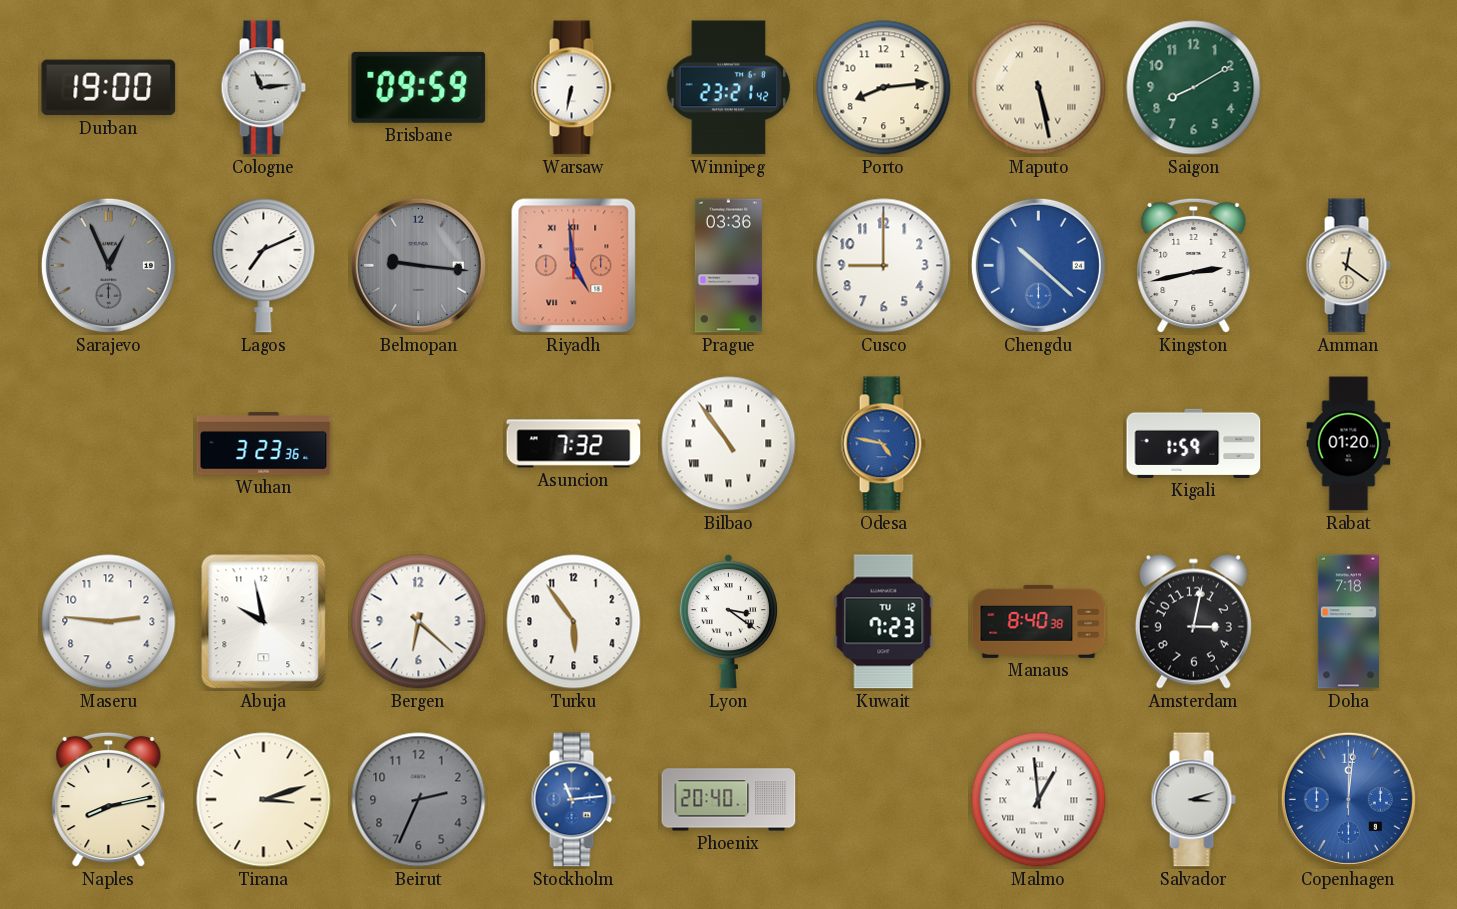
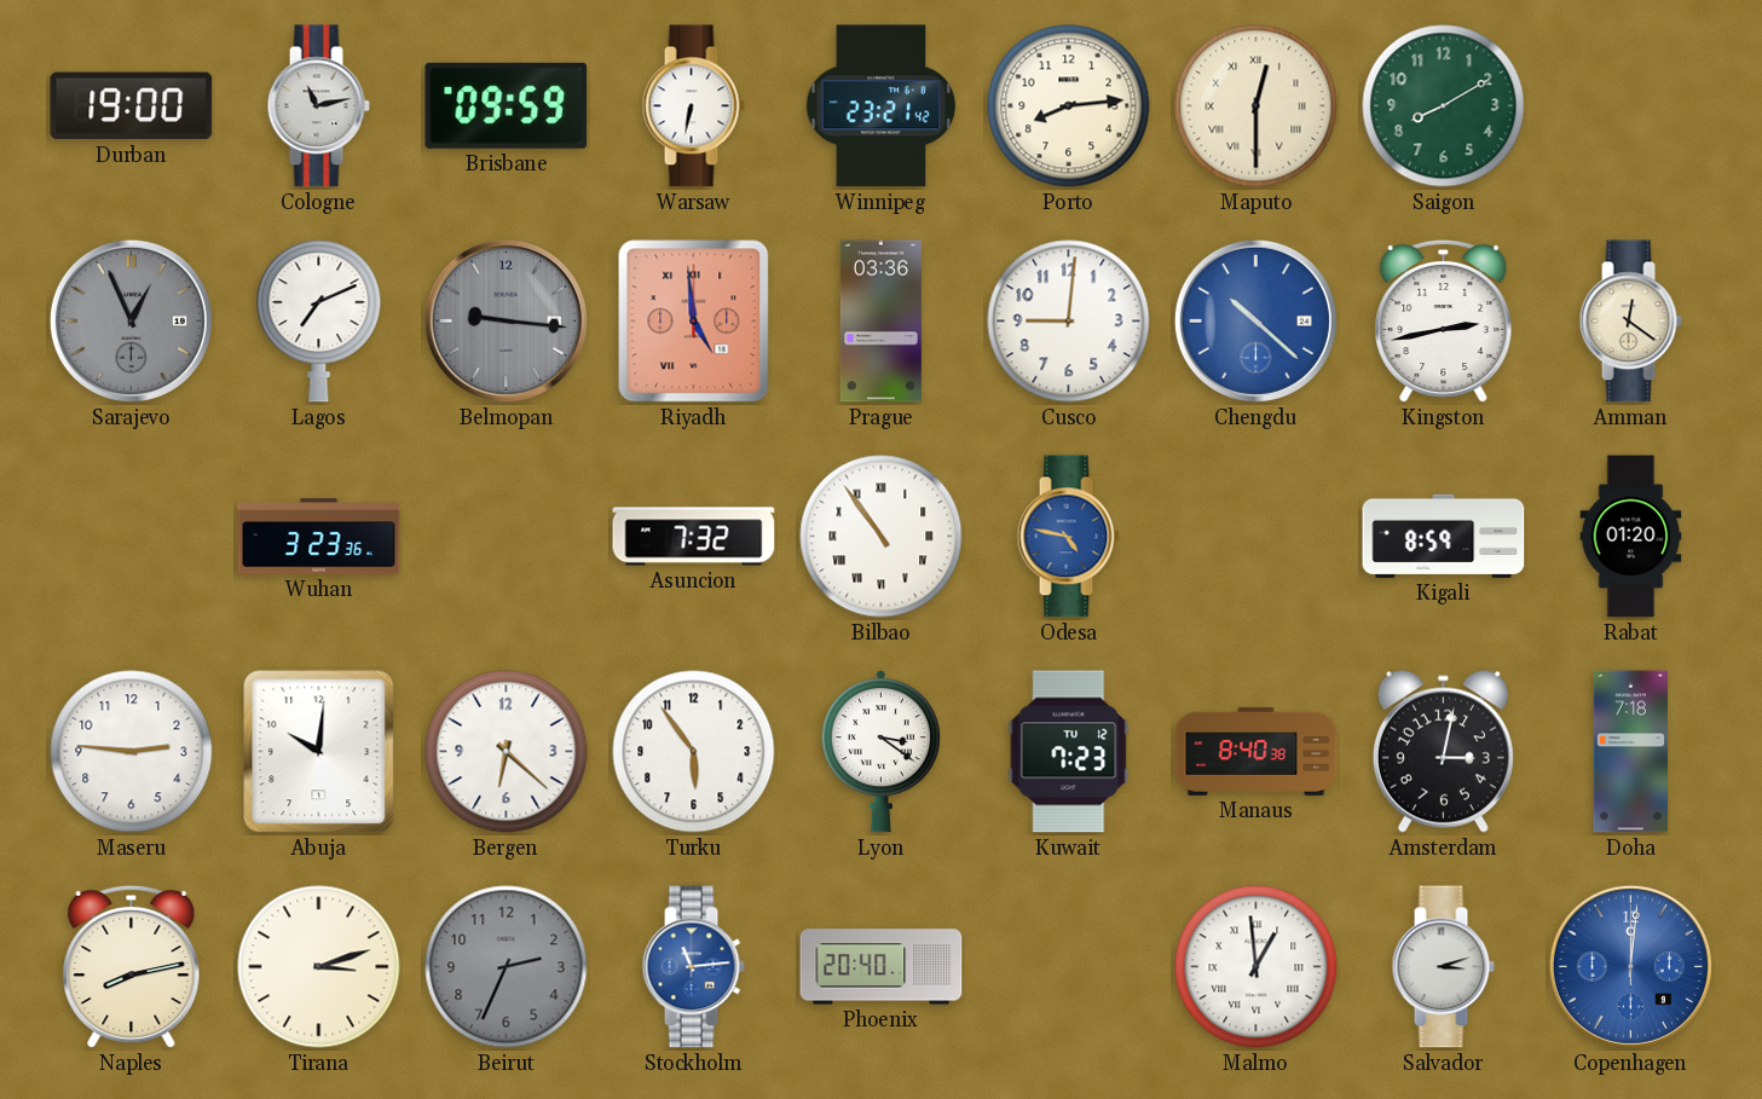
Cologne: 11:14 -> 11:13
Maputo: 5:28 -> 12:30
Cusco: 9:00 -> 9:01
Kigali: 1:59 -> 8:59
Abuja: 9:58 -> 10:01
